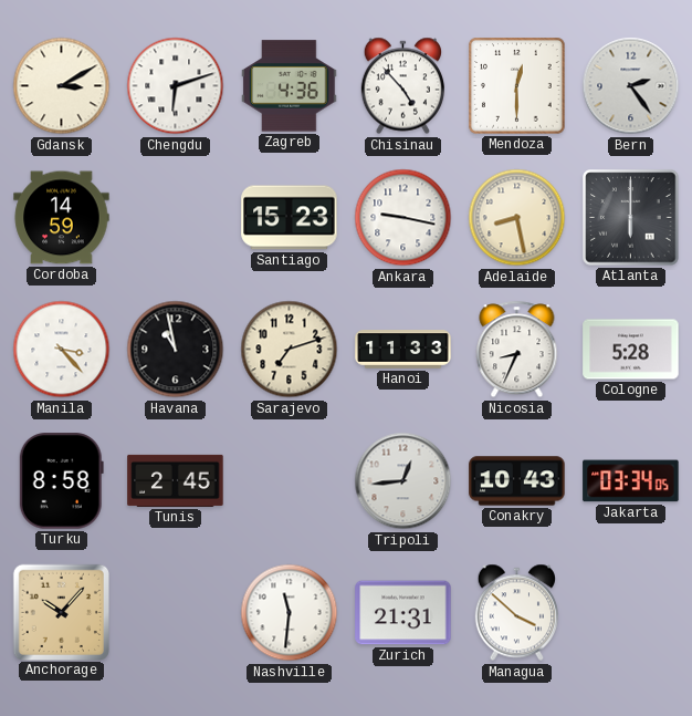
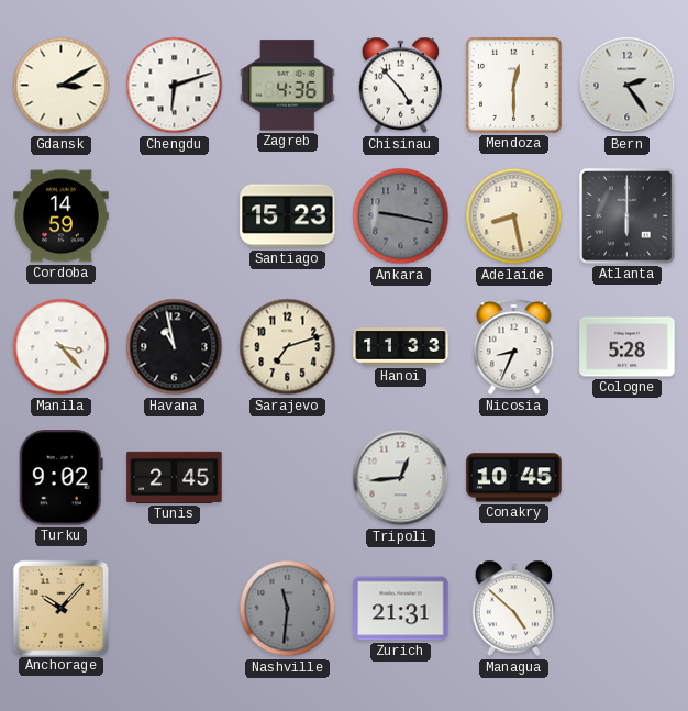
Ankara dial: white -> grey
Turku: 8:58 -> 9:02
Conakry: 10:43 -> 10:45
Jakarta: 03:34 -> none
Nashville dial: white -> grey
Managua: 3:52 -> 4:52
